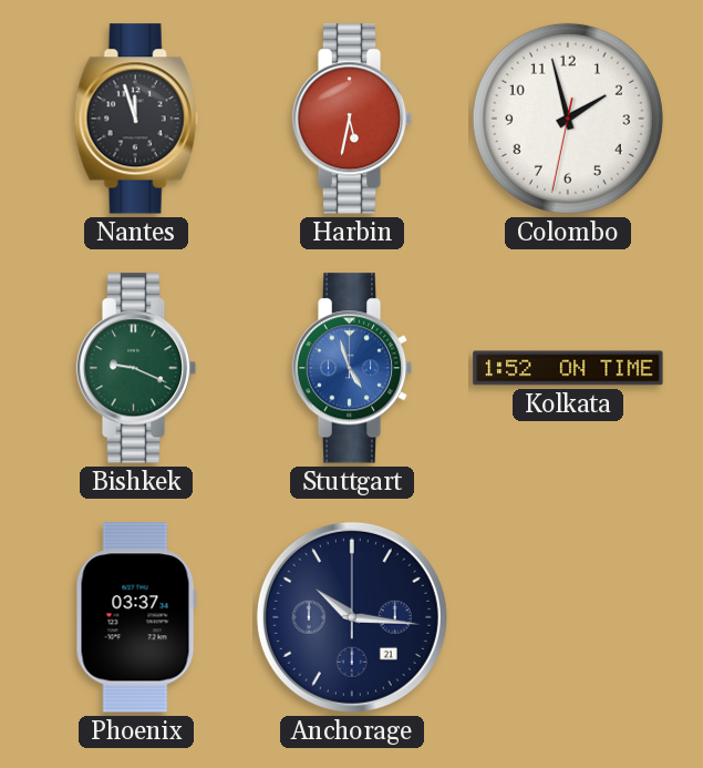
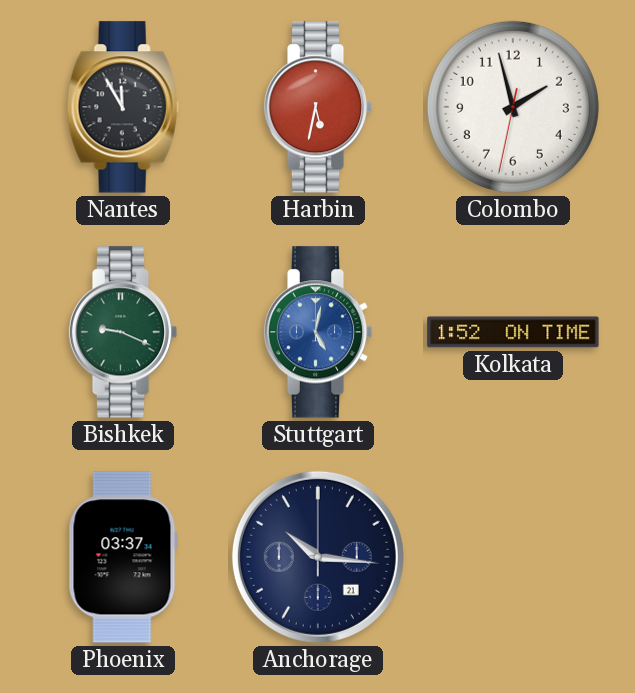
Nantes: 11:57 -> 11:55
Stuttgart: 4:57 -> 5:02
